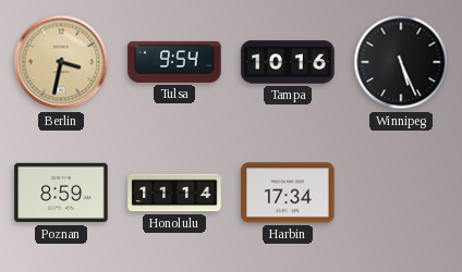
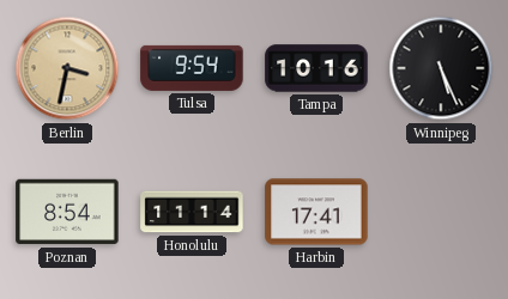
Poznan: 8:59 -> 8:54
Harbin: 17:34 -> 17:41
